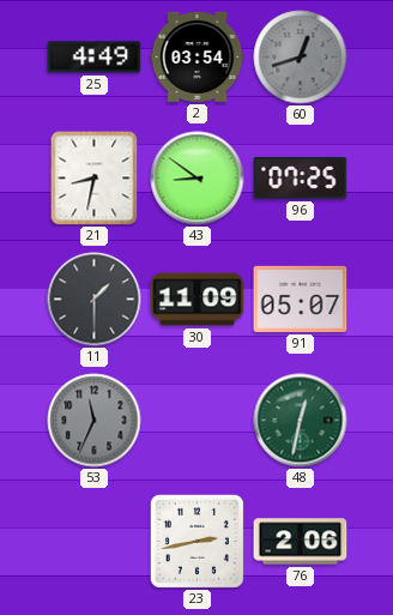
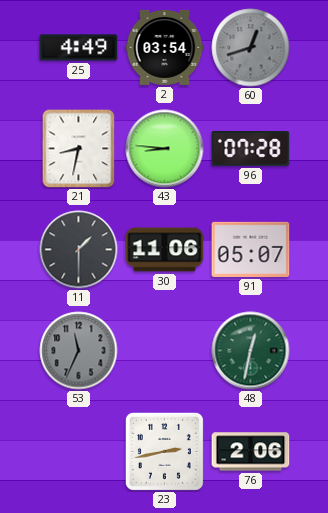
43: 8:51 -> 8:46
96: 07:25 -> 07:28
30: 11:09 -> 11:06
